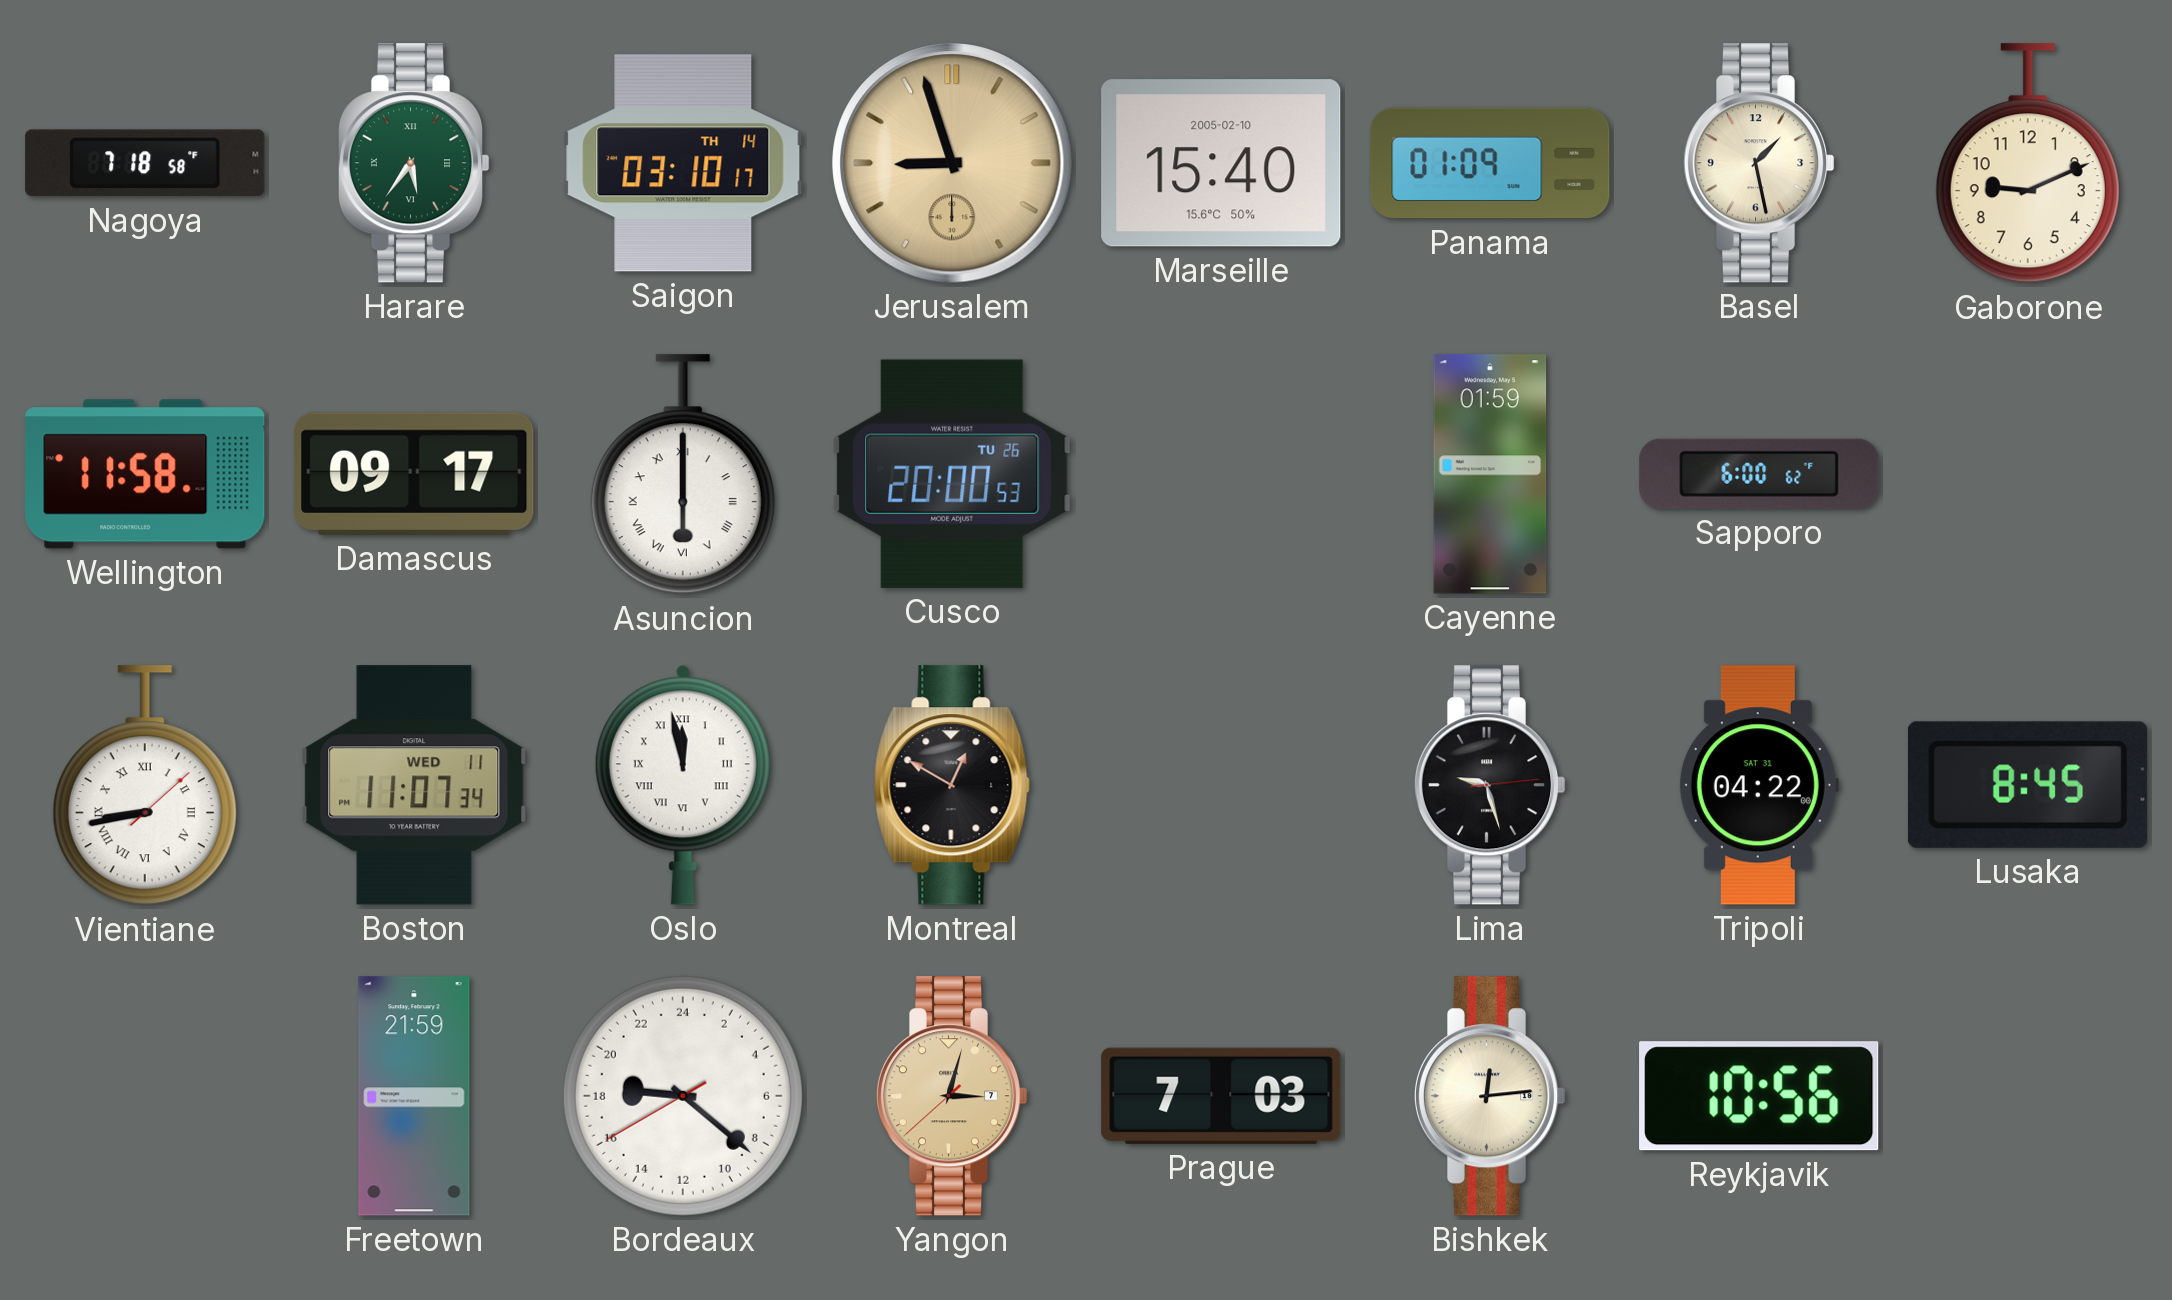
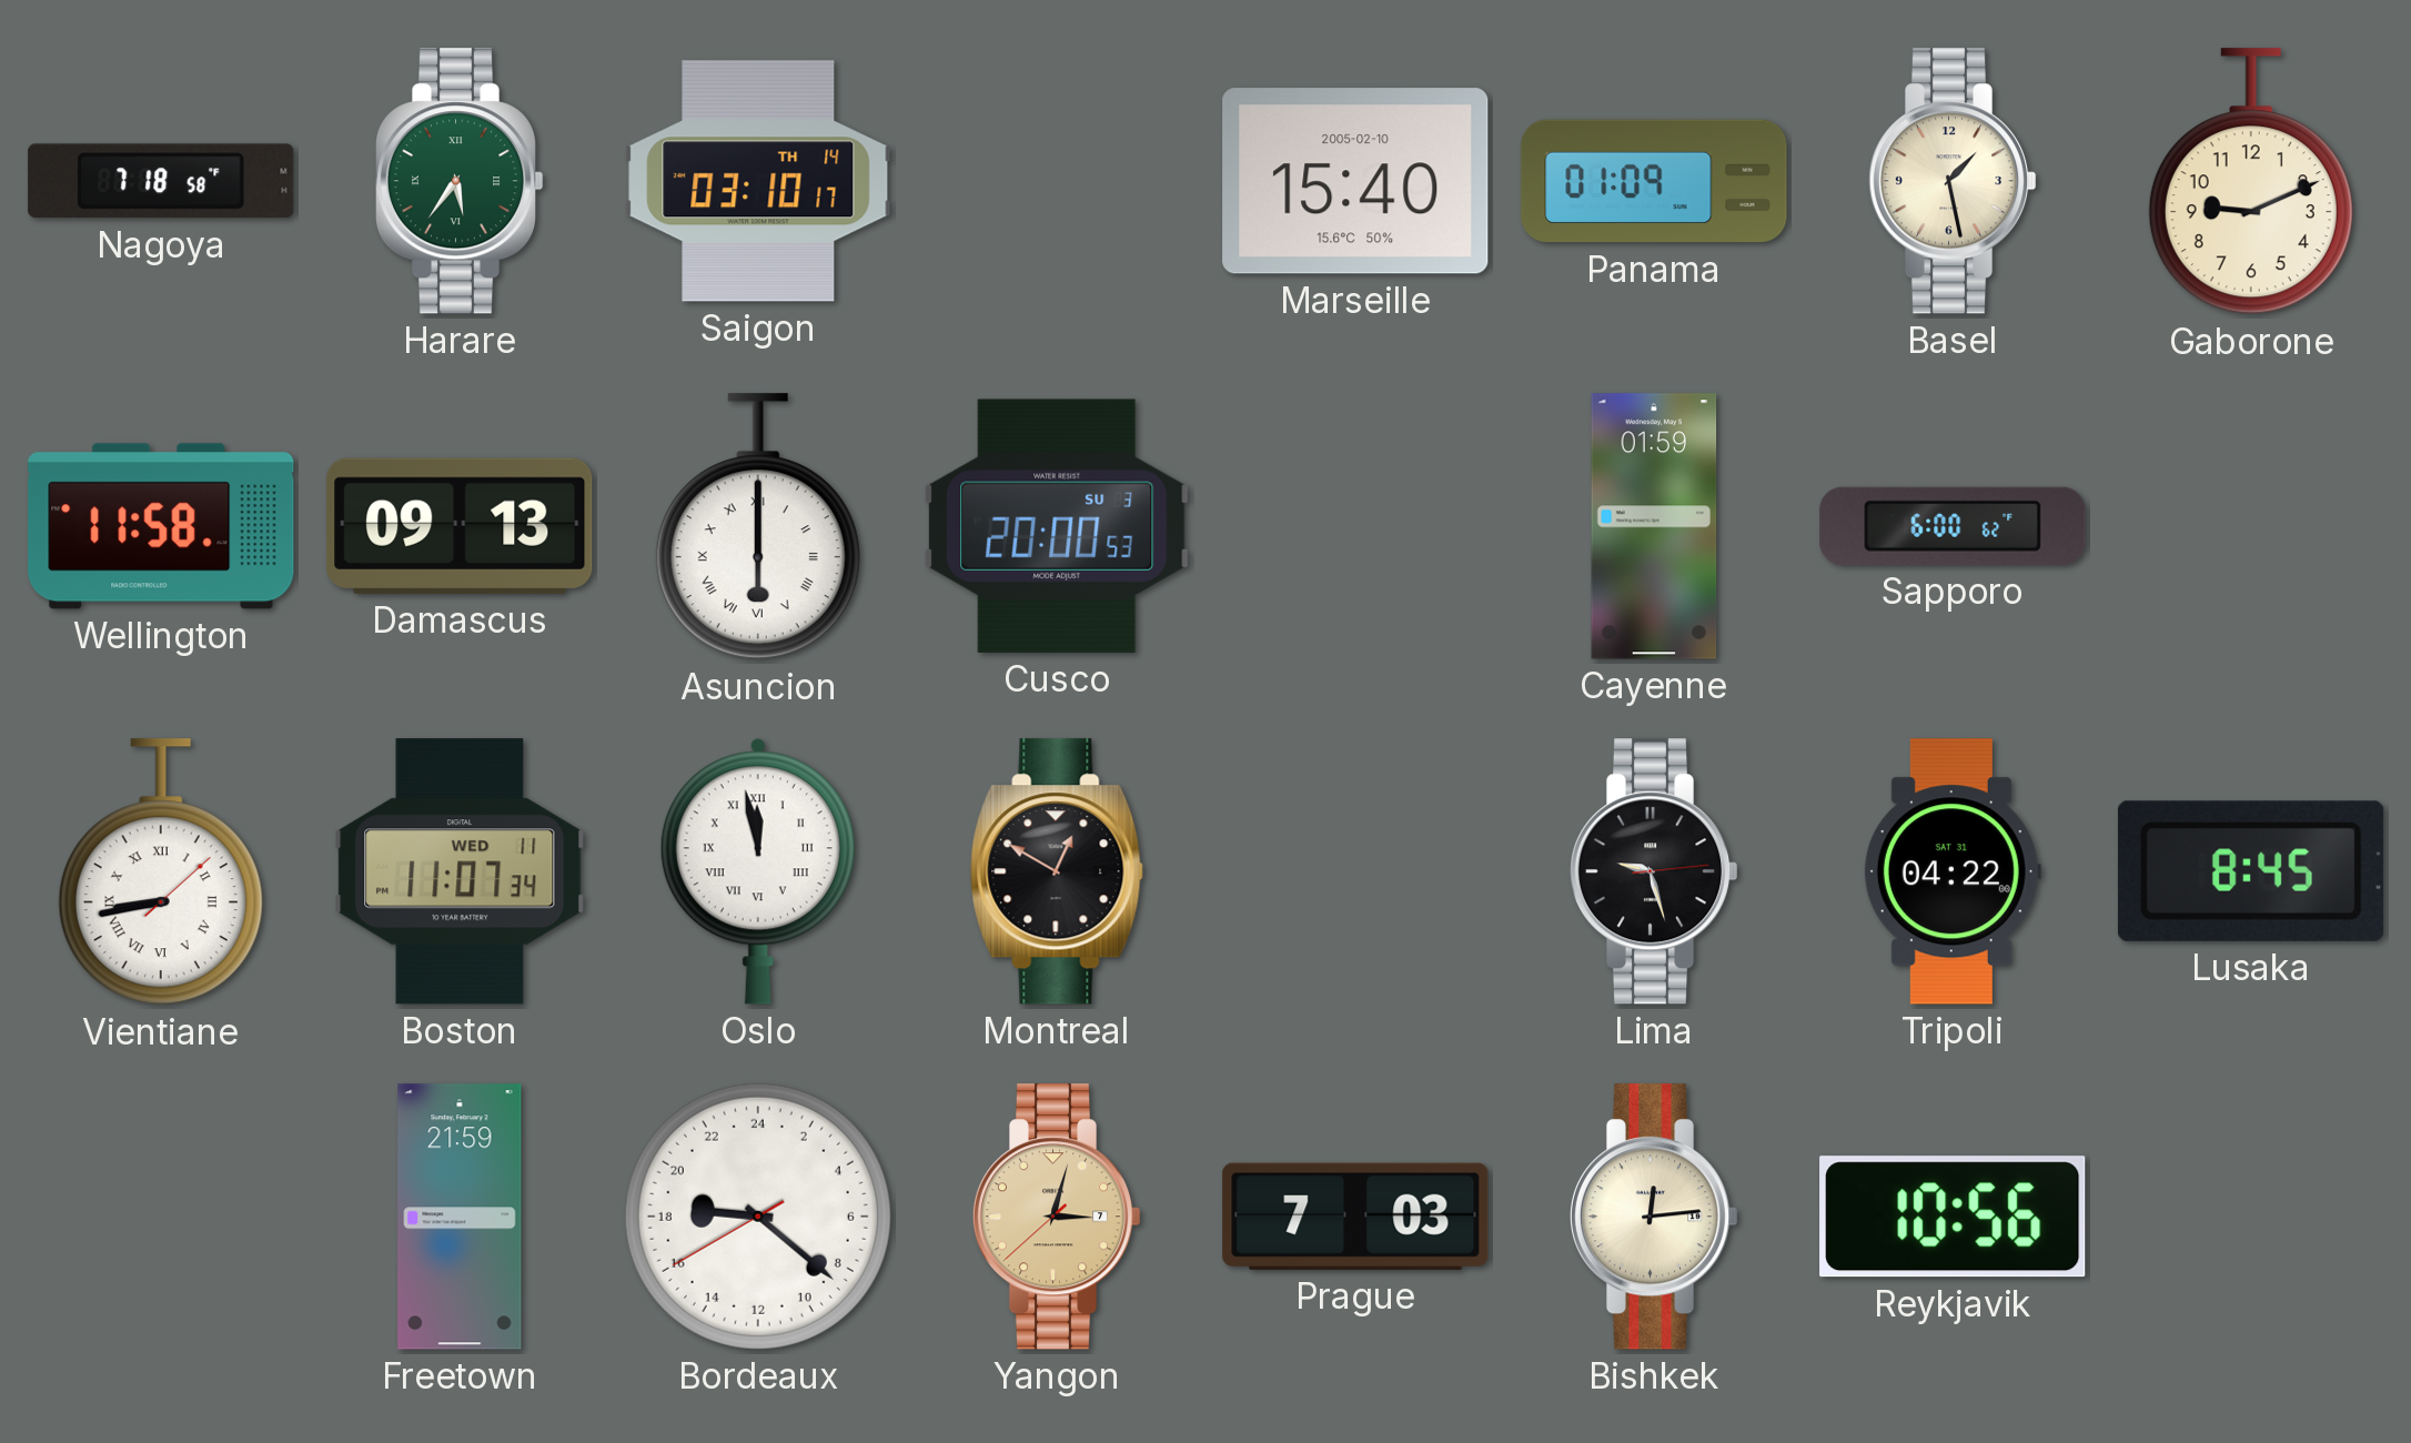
Jerusalem: 8:57 -> none
Damascus: 09:17 -> 09:13
Cusco date: TU 26 -> SU 3
